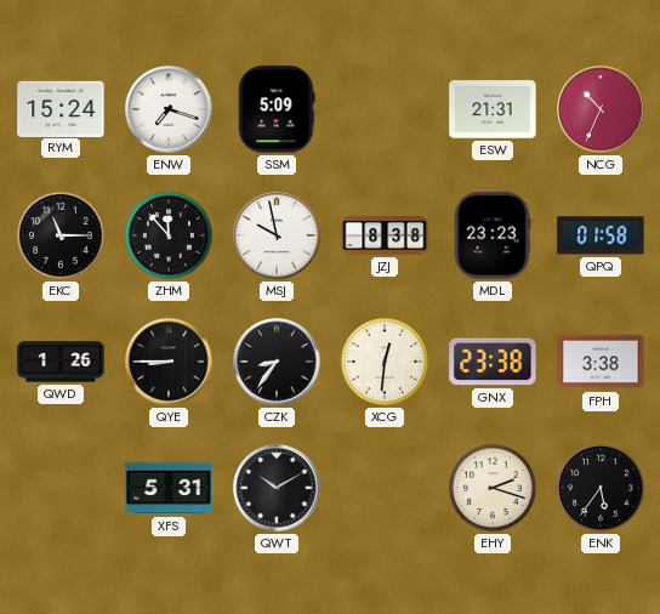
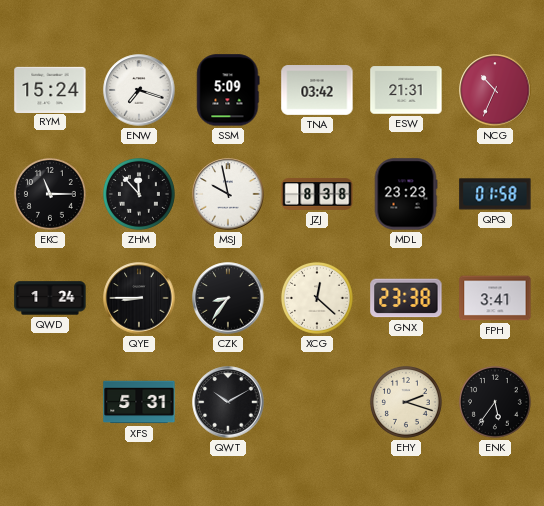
TNA: none -> 03:42
QWD: 1:26 -> 1:24
XCG: 12:31 -> 12:22
FPH: 3:38 -> 3:41
